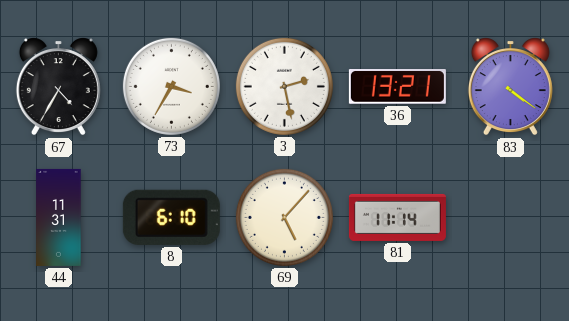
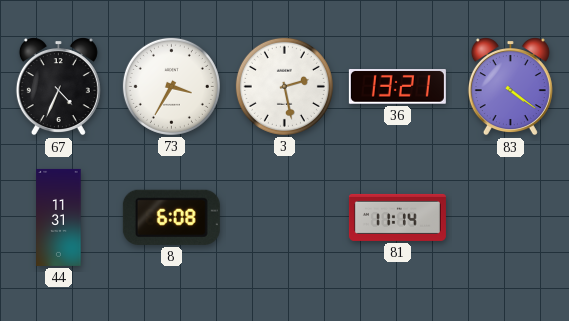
67: 4:35 -> 4:34
8: 6:10 -> 6:08
69: 5:07 -> none
